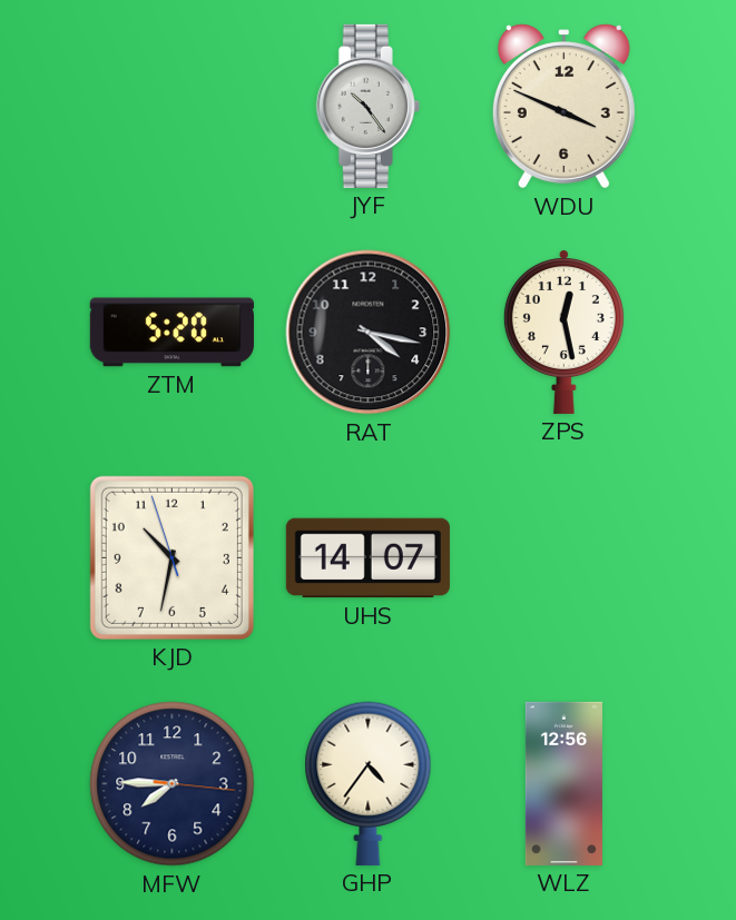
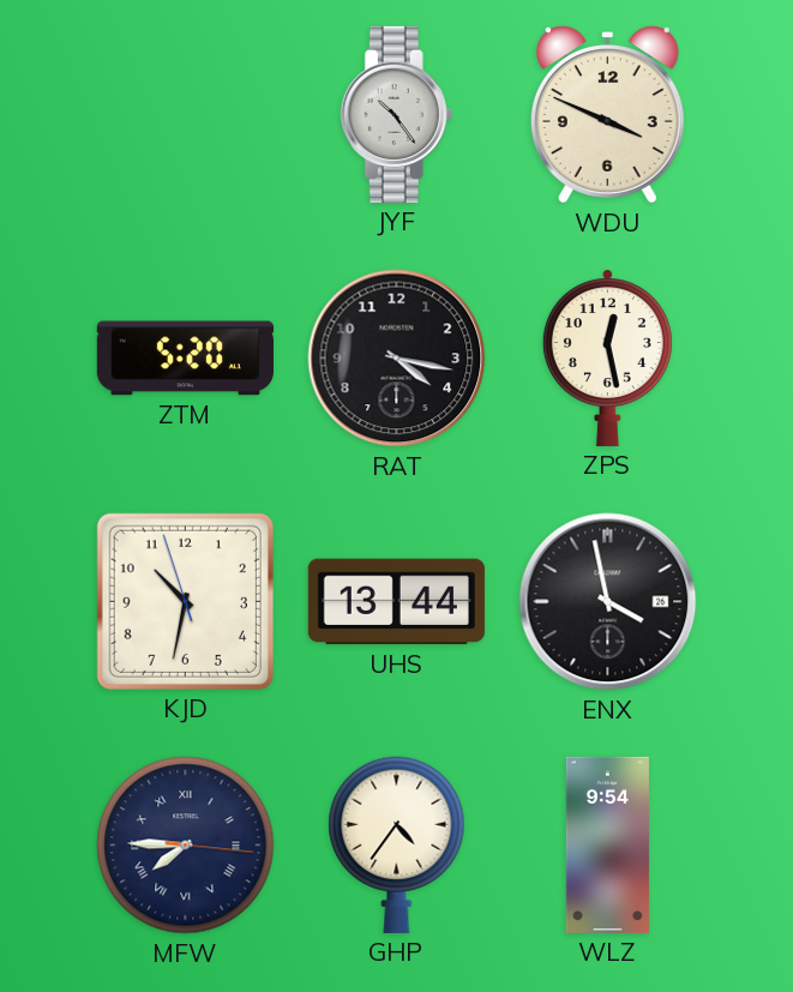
UHS: 14:07 -> 13:44
ENX: none -> 3:58
MFW numerals: Arabic -> Roman
WLZ: 12:56 -> 9:54
